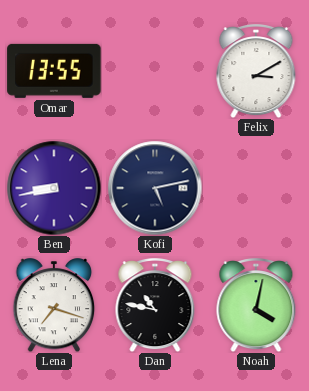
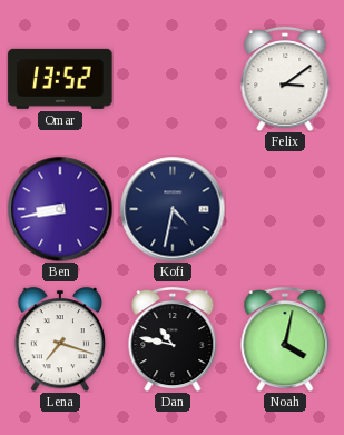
Omar: 13:55 -> 13:52
Felix: 3:10 -> 3:09
Kofi: 5:13 -> 4:32
